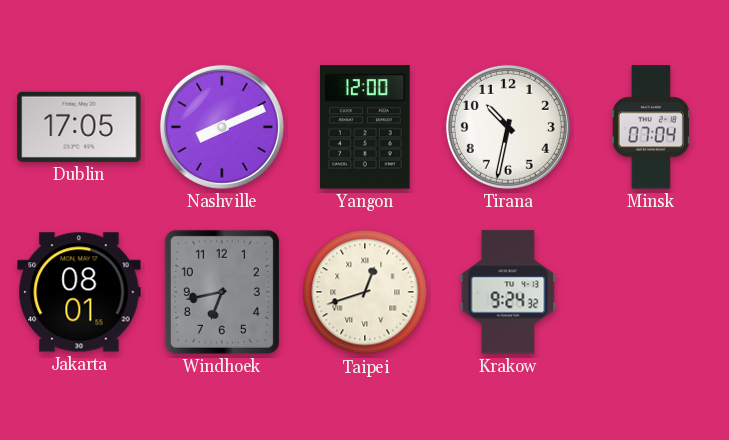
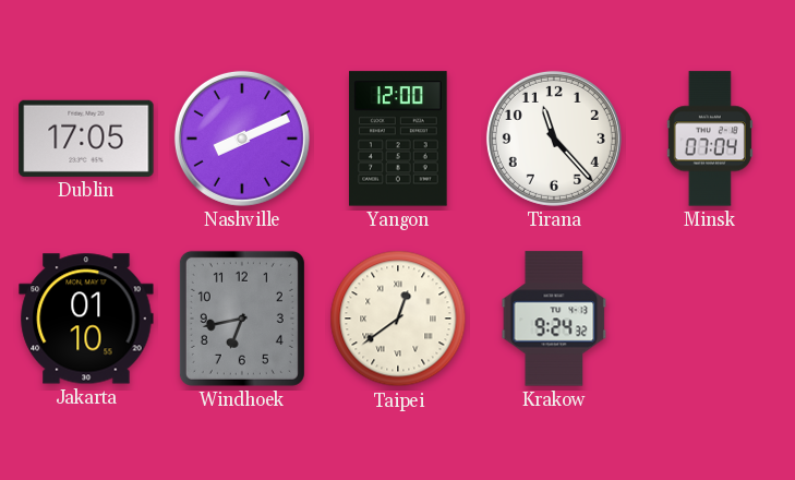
Tirana: 10:32 -> 11:23
Jakarta: 08:01 -> 01:10
Taipei: 12:42 -> 12:39
